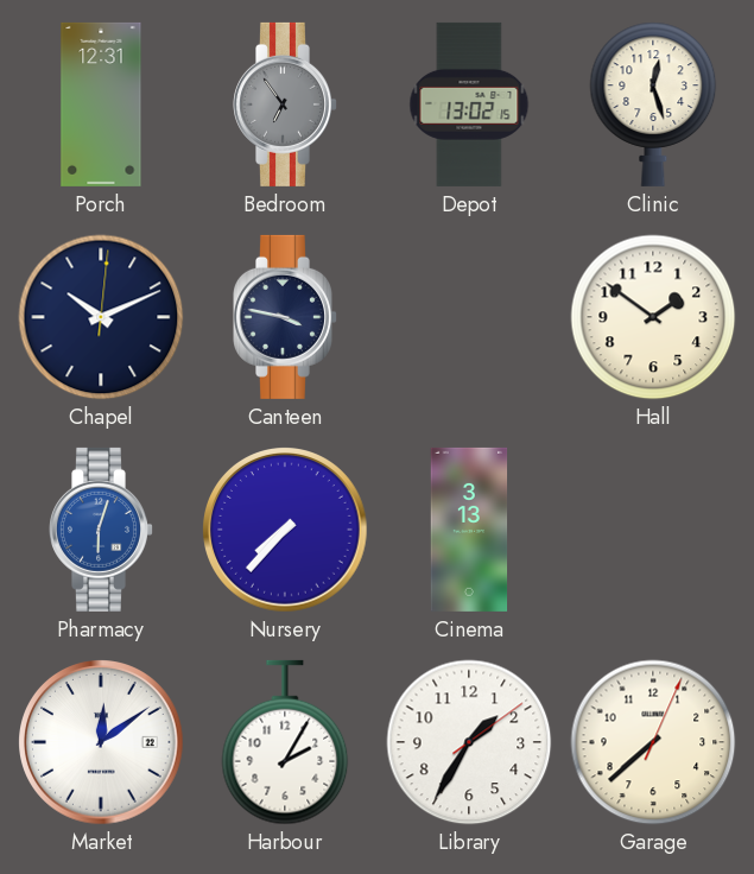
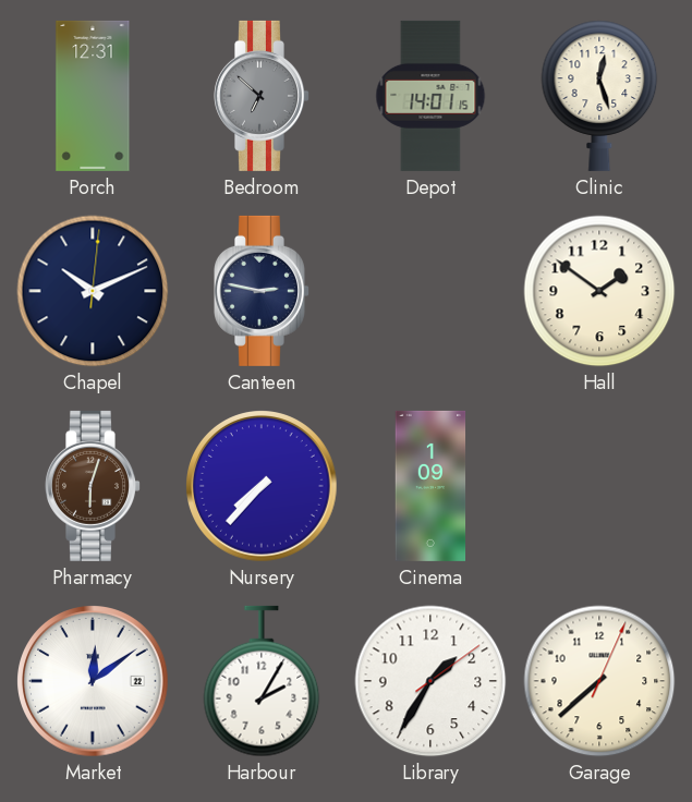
Bedroom: 6:54 -> 6:52
Depot: 13:02 -> 14:01
Canteen: 3:47 -> 2:47
Pharmacy dial: blue -> brown
Cinema: 3:13 -> 1:09
